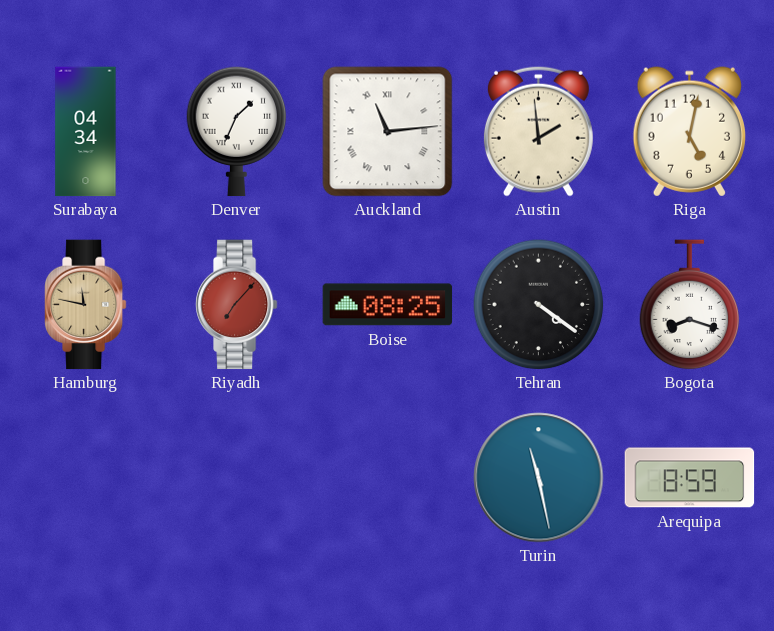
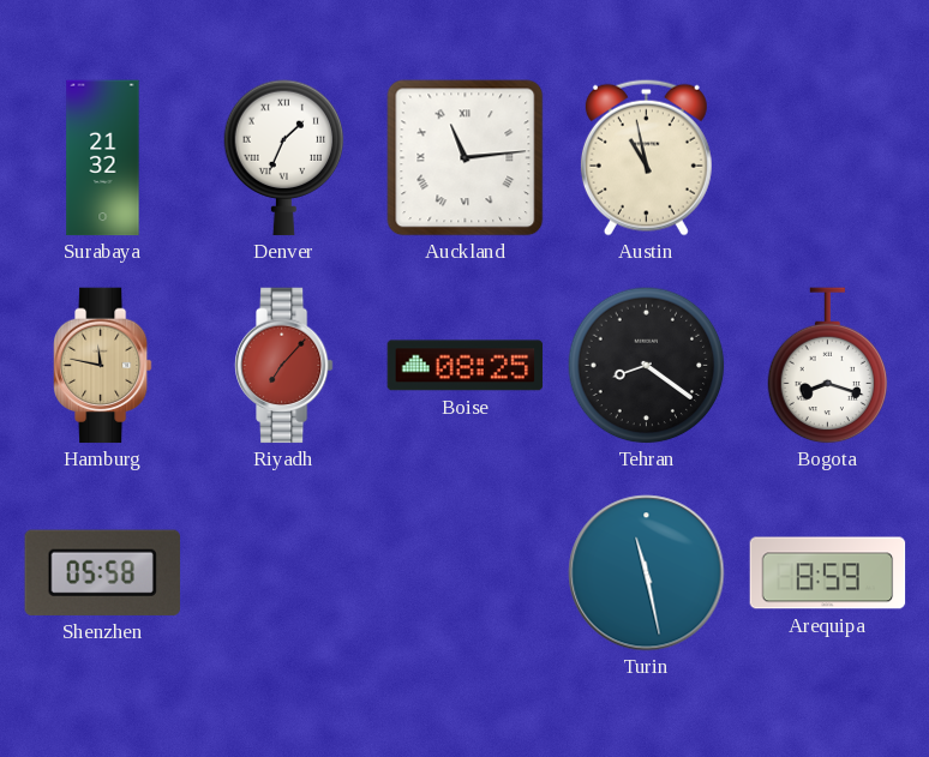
Surabaya: 04:34 -> 21:32
Austin: 1:59 -> 10:58
Riga: 5:02 -> none
Tehran: 4:21 -> 8:21
Shenzhen: none -> 05:58
